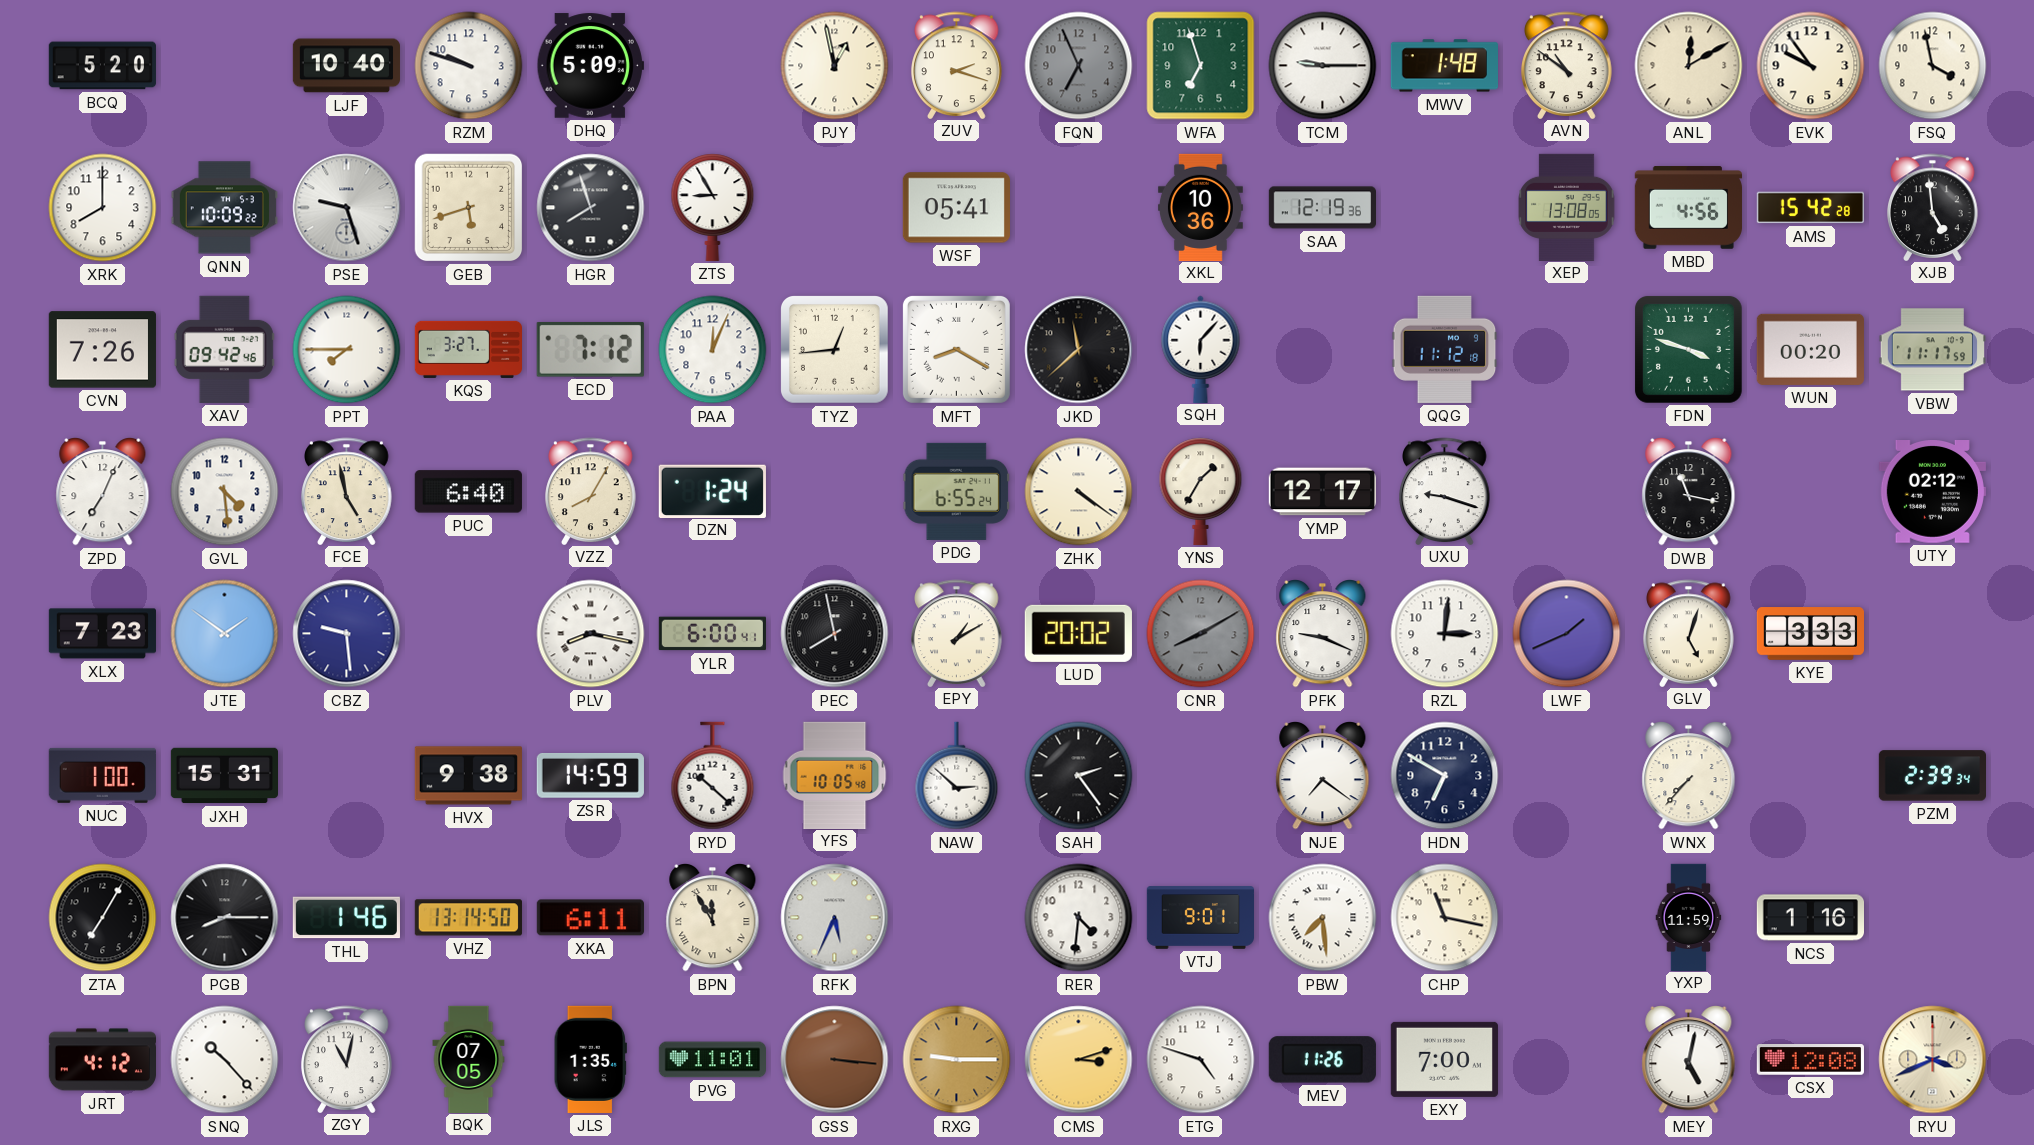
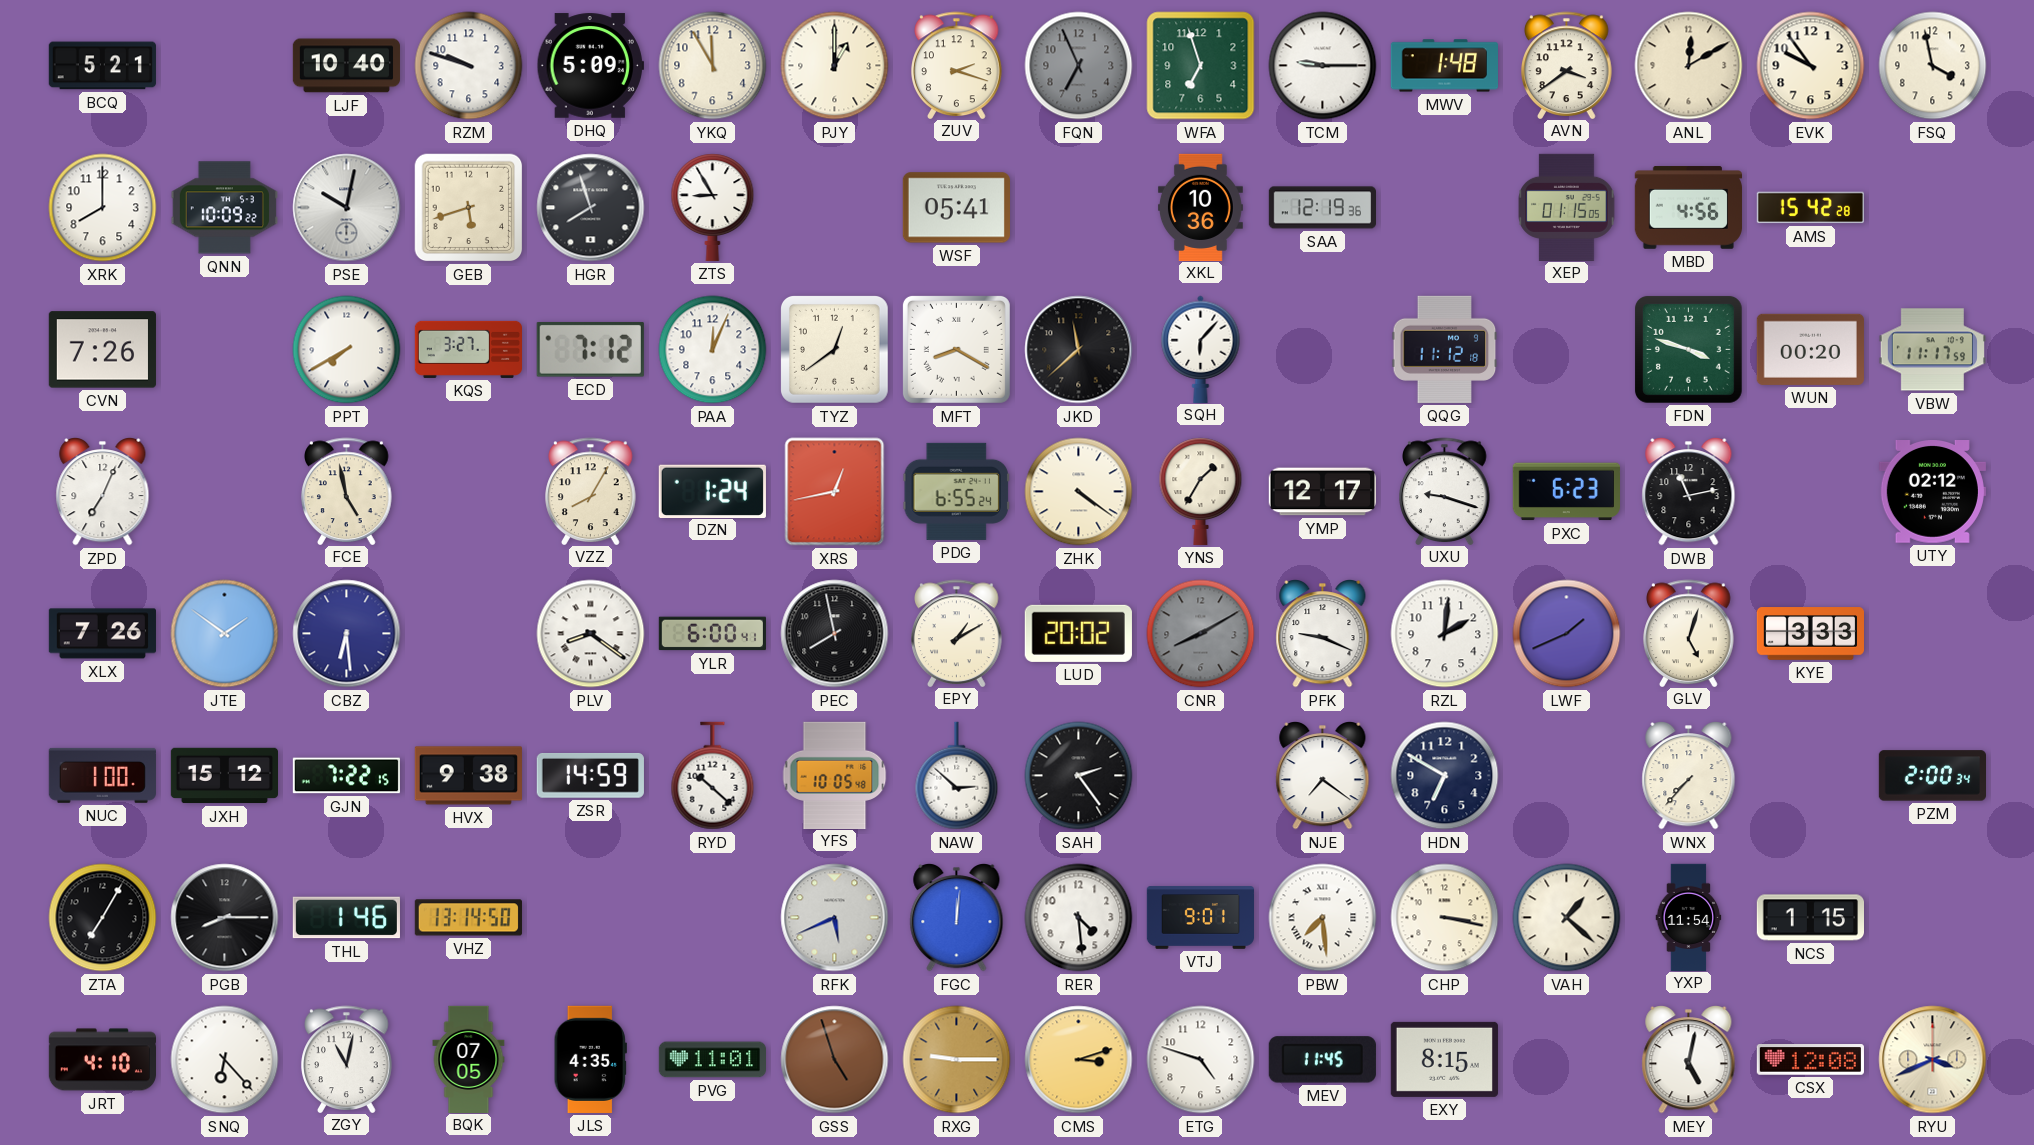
BCQ: 5:20 -> 5:21
YKQ: none -> 11:55
PJY: 12:58 -> 1:00
AVN: 10:51 -> 3:39
PSE: 9:27 -> 10:02
XEP: 13:08 -> 01:15
XJB: 4:59 -> none
XAV: 09:42 -> none
PPT: 7:45 -> 7:40
TYZ: 12:44 -> 12:39
GVL: 4:29 -> none
PUC: 6:40 -> none
XRS: none -> 12:43
PXC: none -> 6:23
DWB: 11:17 -> 11:13
XLX: 7:23 -> 7:26
CBZ: 9:29 -> 6:29
PLV: 8:17 -> 8:21
RZL: 3:01 -> 2:01
JXH: 15:31 -> 15:12
GJN: none -> 7:22
PZM: 2:39 -> 2:00
XKA: 6:11 -> none
BPN: 11:55 -> none
RFK: 5:34 -> 5:41
FGC: none -> 12:01
RER: 4:31 -> 4:29
CHP: 11:17 -> 3:17
VAH: none -> 1:22
YXP: 11:59 -> 11:54
NCS: 1:16 -> 1:15
JRT: 4:12 -> 4:10
SNQ: 10:23 -> 6:23
JLS: 1:35 -> 4:35
GSS: 3:16 -> 4:57
MEV: 11:26 -> 11:45
EXY: 7:00 -> 8:15
